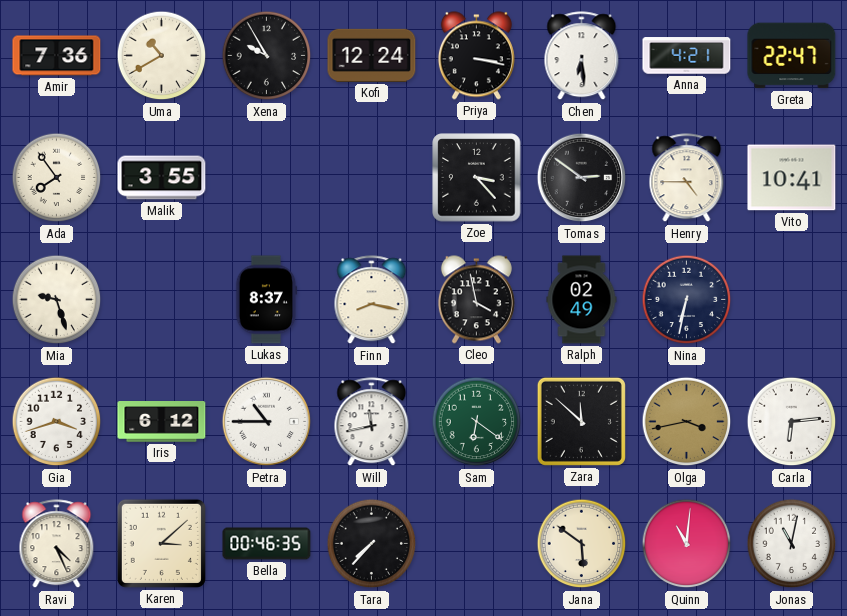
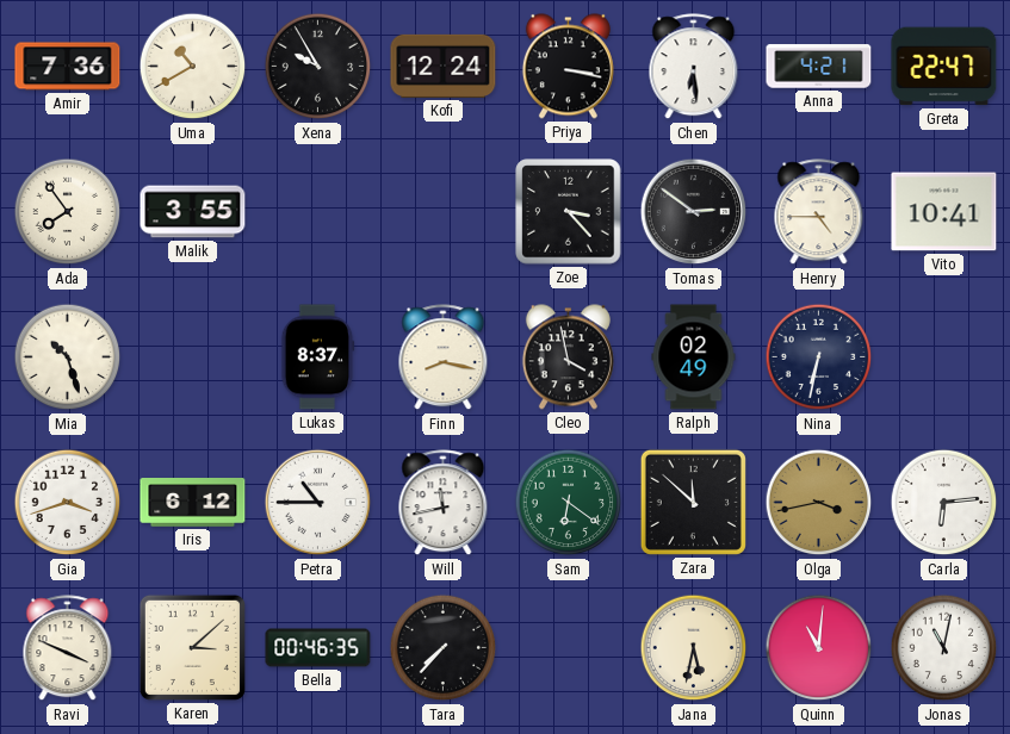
Mia: 9:27 -> 10:27
Ravi: 4:26 -> 3:49
Jana: 5:51 -> 5:32
